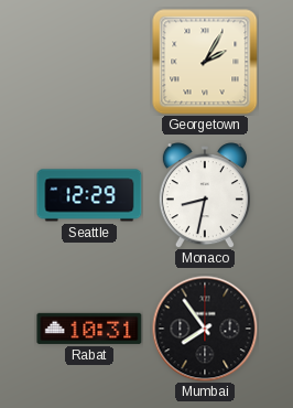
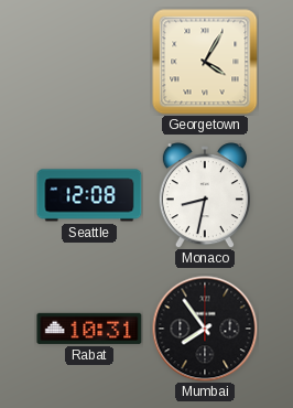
Georgetown: 2:05 -> 4:05
Seattle: 12:29 -> 12:08
